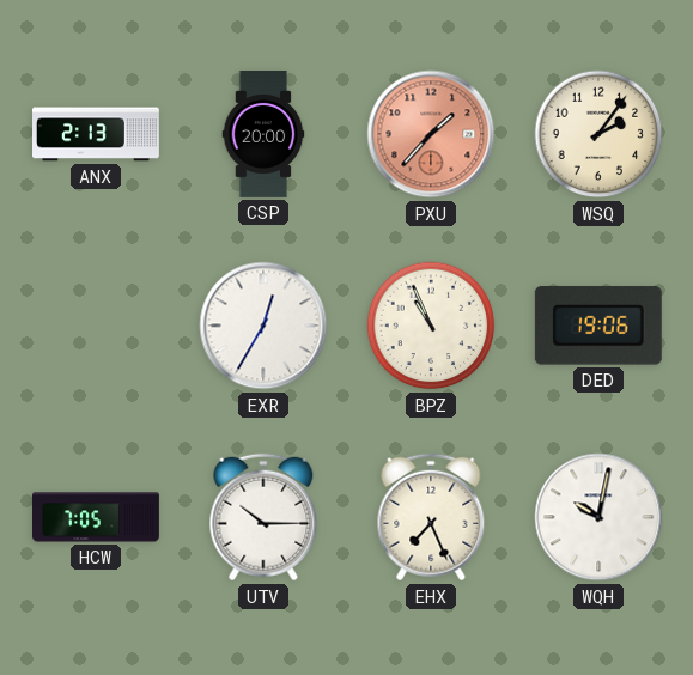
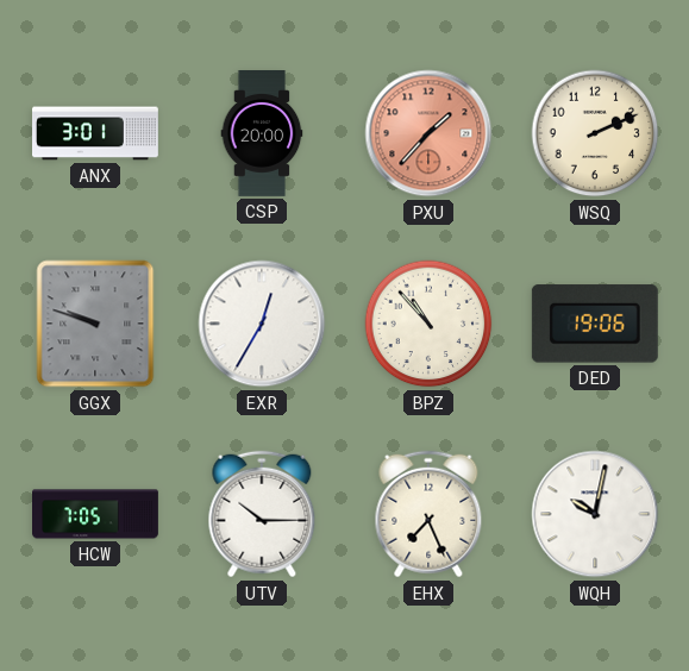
ANX: 2:13 -> 3:01
WSQ: 2:06 -> 2:11
GGX: none -> 9:48
BPZ: 10:56 -> 10:53
